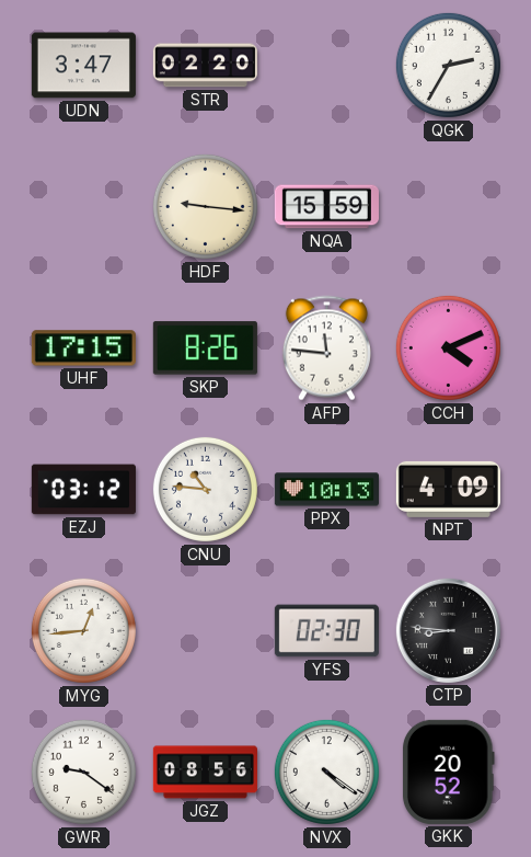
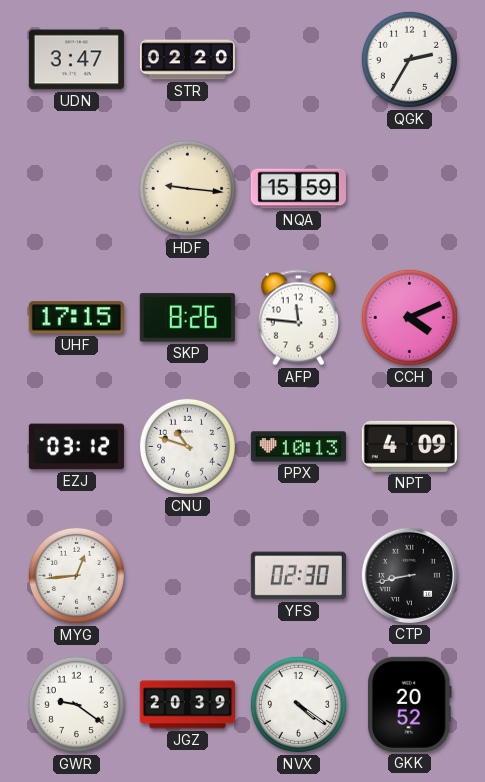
CNU: 10:46 -> 10:48
CTP: 8:46 -> 8:43
JGZ: 08:56 -> 20:39
